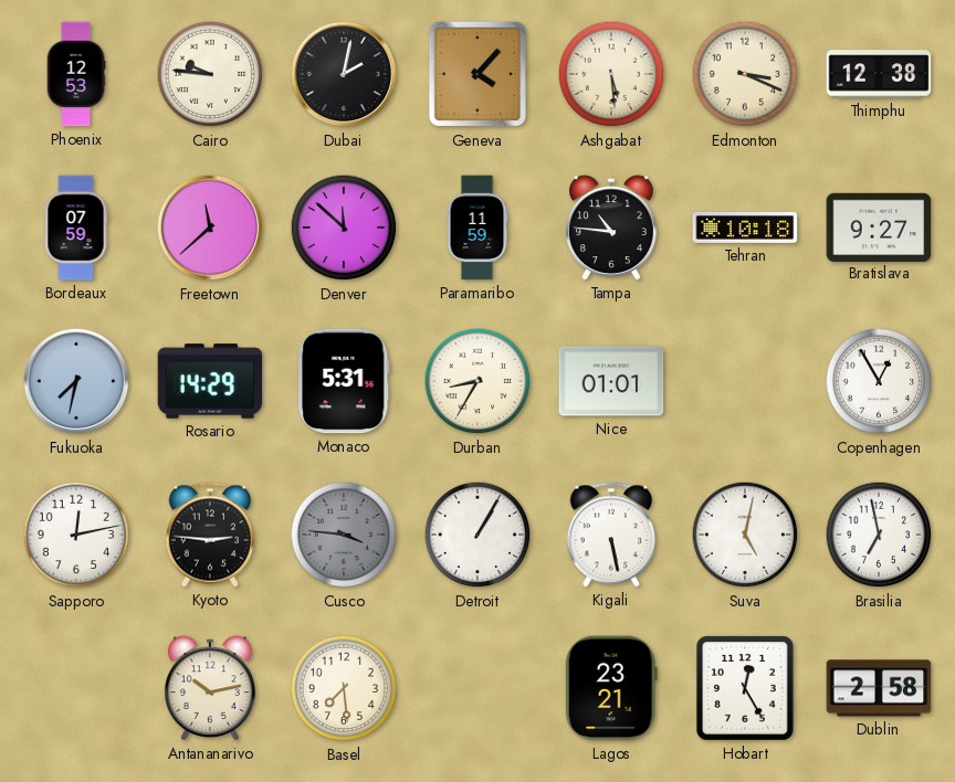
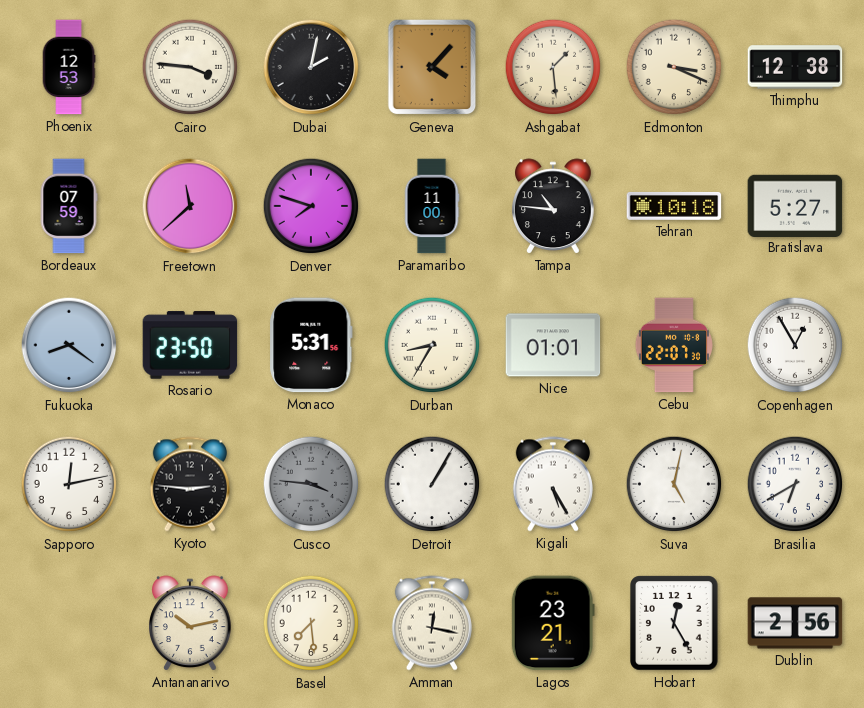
Cairo: 9:46 -> 3:46
Ashgabat: 5:29 -> 1:29
Denver: 11:52 -> 7:48
Paramaribo: 11:59 -> 11:00
Bratislava: 9:27 -> 5:27
Fukuoka: 7:32 -> 8:21
Rosario: 14:29 -> 23:50
Cebu: none -> 22:07
Kigali: 5:28 -> 5:25
Brasilia: 6:58 -> 6:40
Amman: none -> 12:17
Dublin: 2:58 -> 2:56
